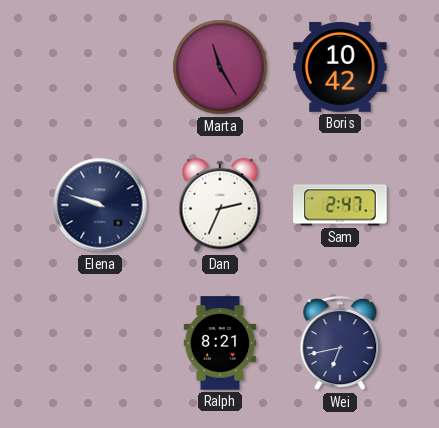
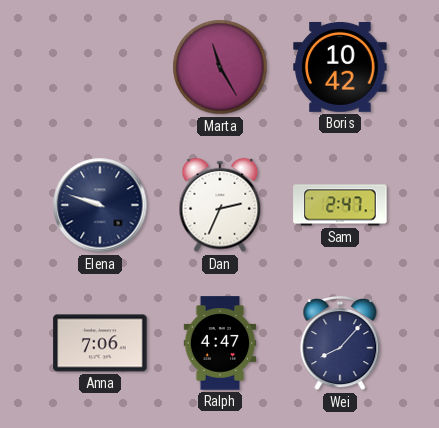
Anna: none -> 7:06
Ralph: 8:21 -> 4:47
Wei: 6:43 -> 8:07
